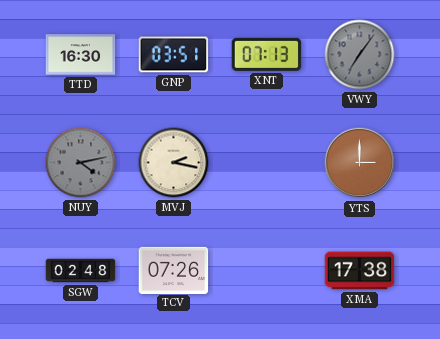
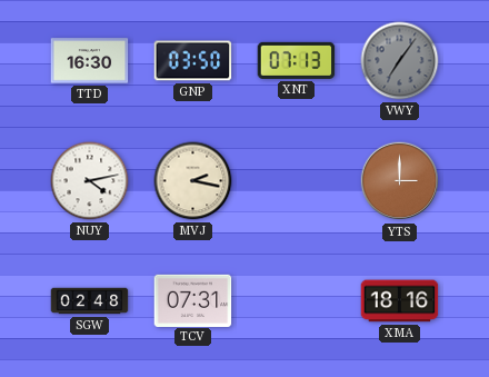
GNP: 03:51 -> 03:50
NUY dial: grey -> white
TCV: 07:26 -> 07:31
XMA: 17:38 -> 18:16
